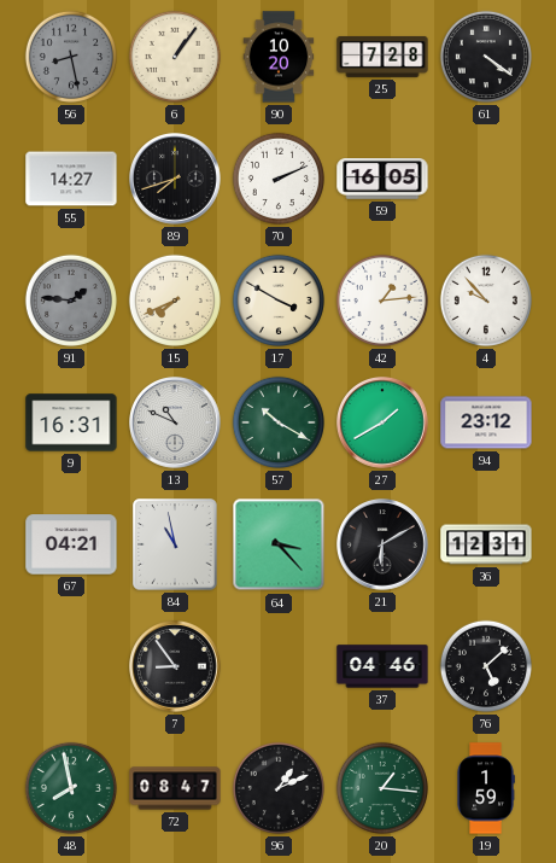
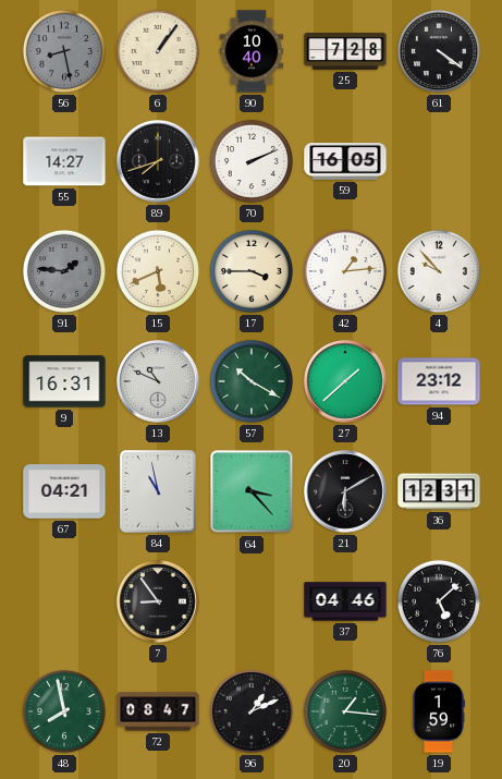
90: 10:20 -> 10:40
15: 7:41 -> 5:41
17: 3:50 -> 3:45
27: 1:40 -> 1:38
